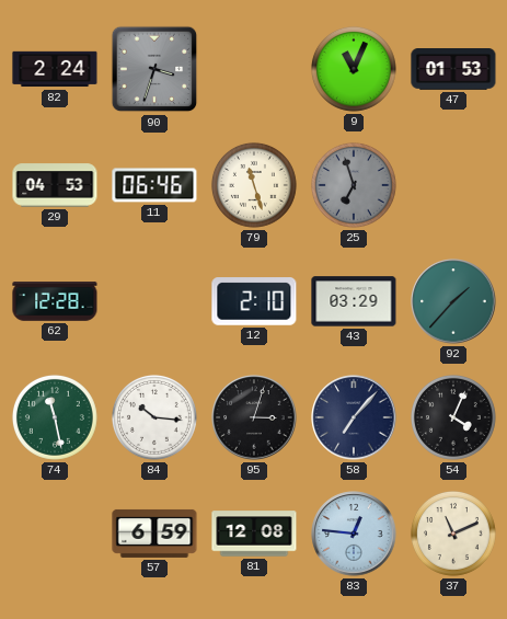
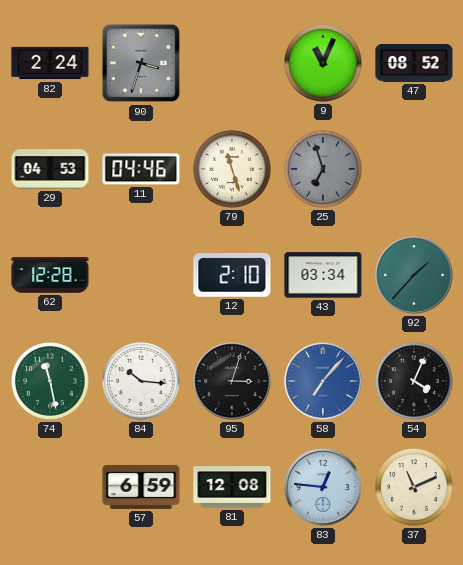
47: 01:53 -> 08:52
11: 06:46 -> 04:46
43: 03:29 -> 03:34
58 dial: navy -> blue
